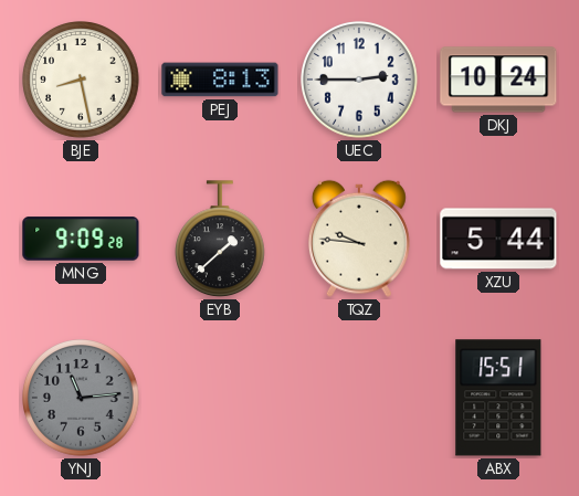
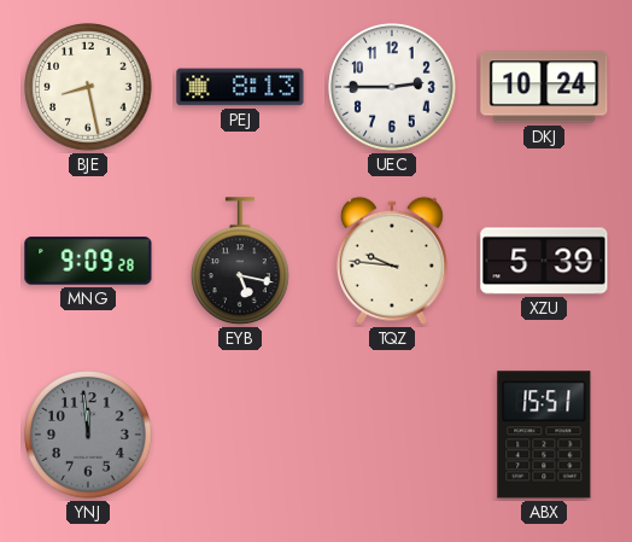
EYB: 1:38 -> 5:17
XZU: 5:44 -> 5:39
YNJ: 11:14 -> 11:59
